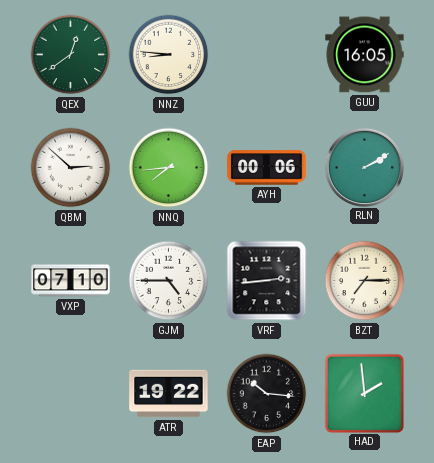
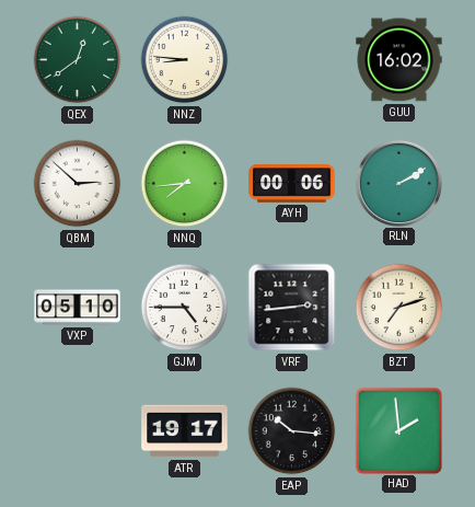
GUU: 16:05 -> 16:02
VXP: 07:10 -> 05:10
BZT: 7:15 -> 7:12
ATR: 19:22 -> 19:17
